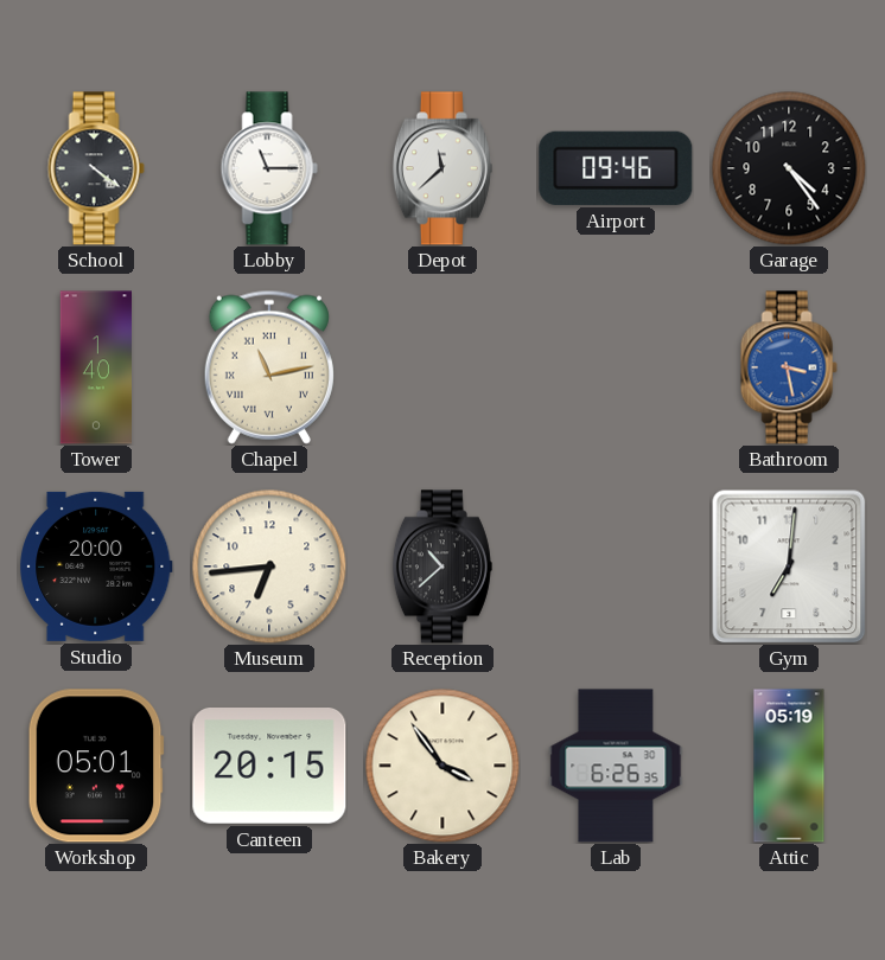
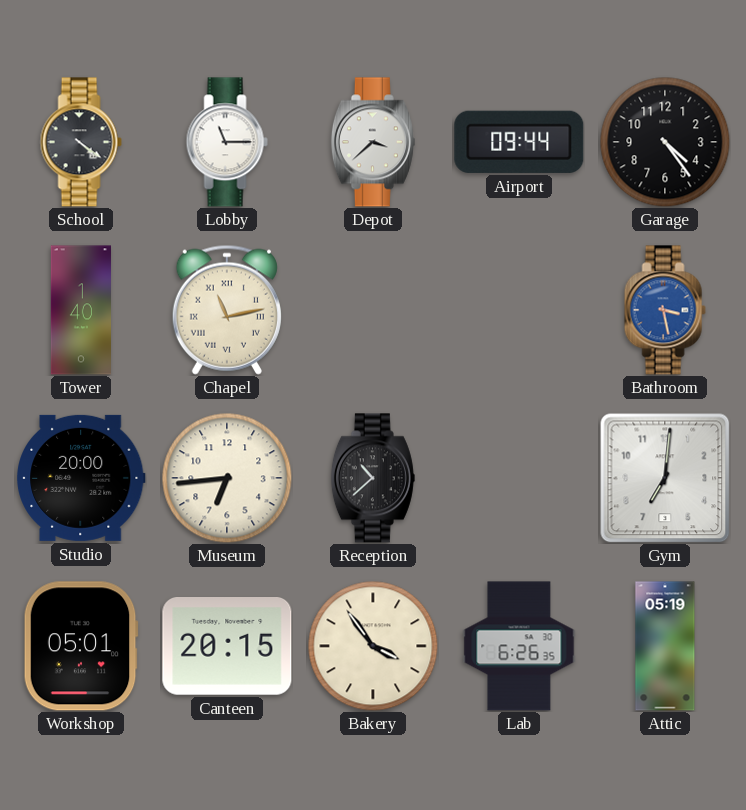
Depot: 11:38 -> 3:38
Airport: 09:46 -> 09:44
